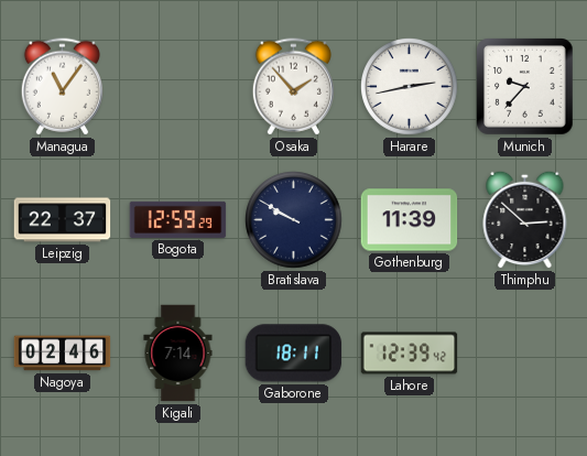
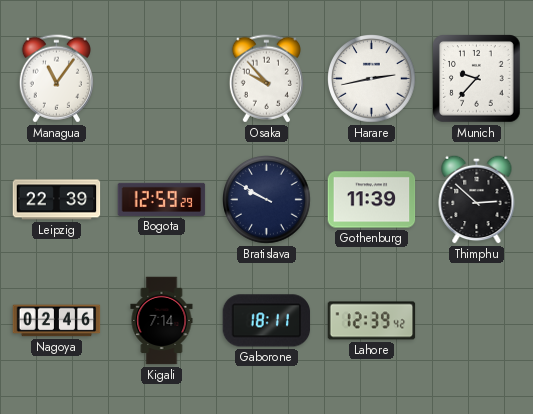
Osaka: 1:53 -> 9:53
Leipzig: 22:37 -> 22:39
